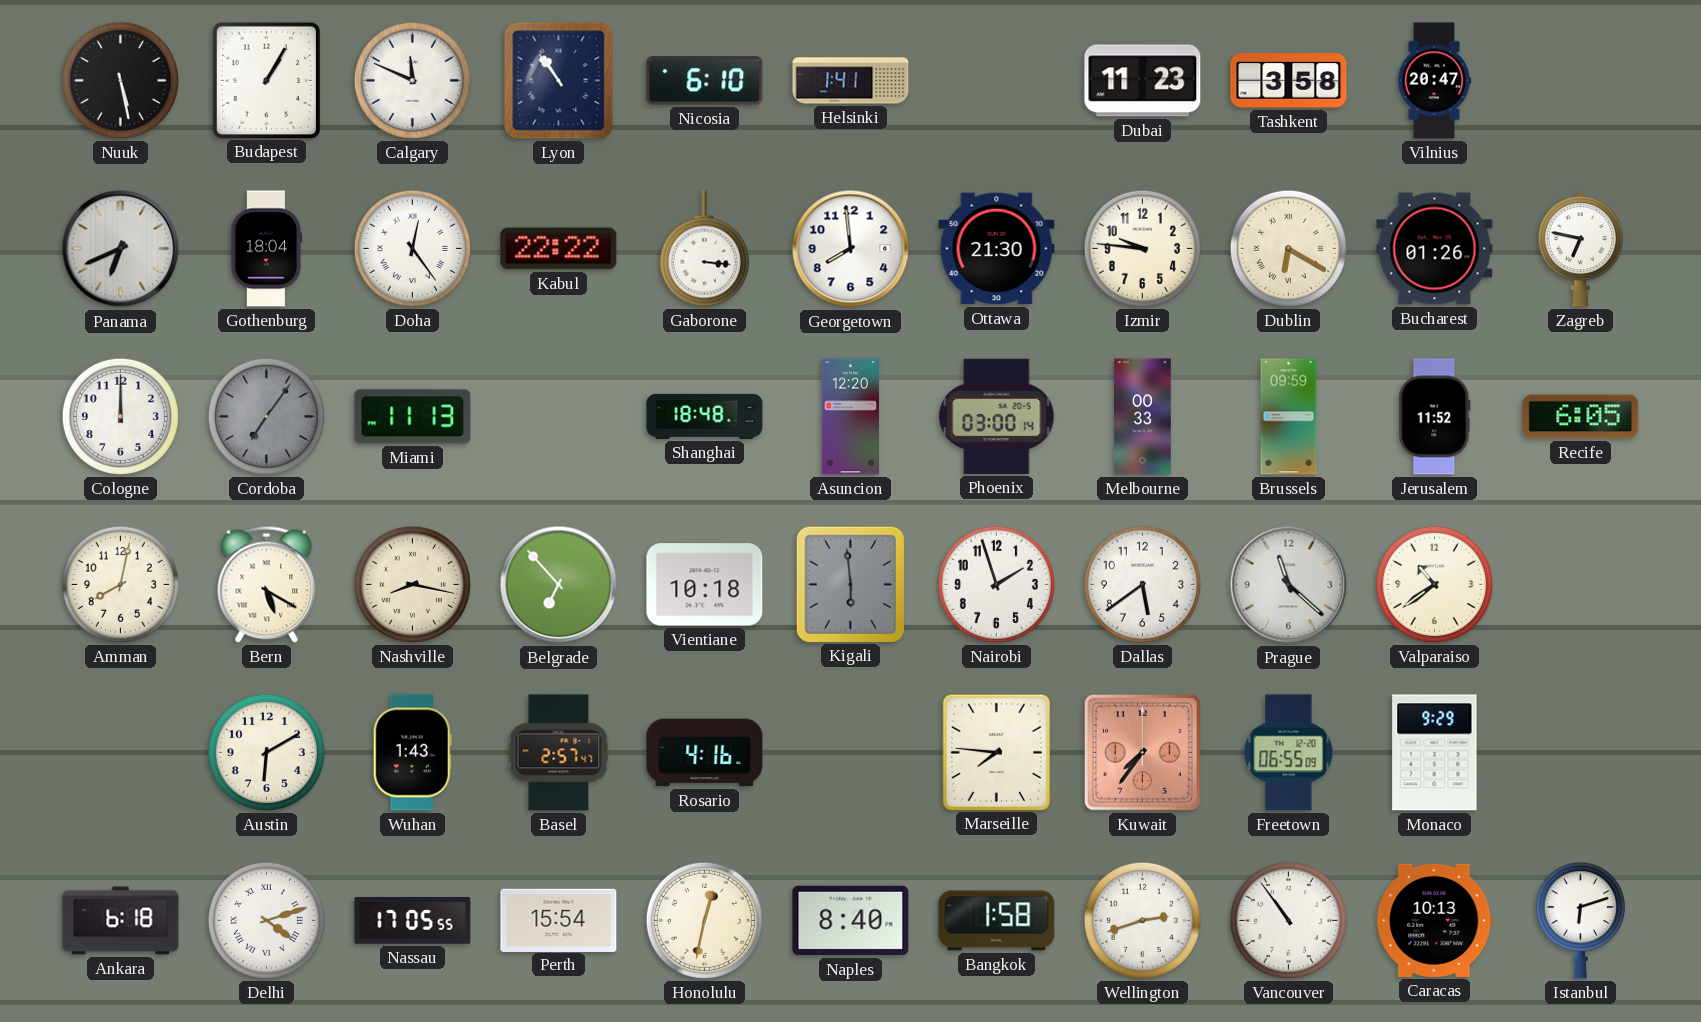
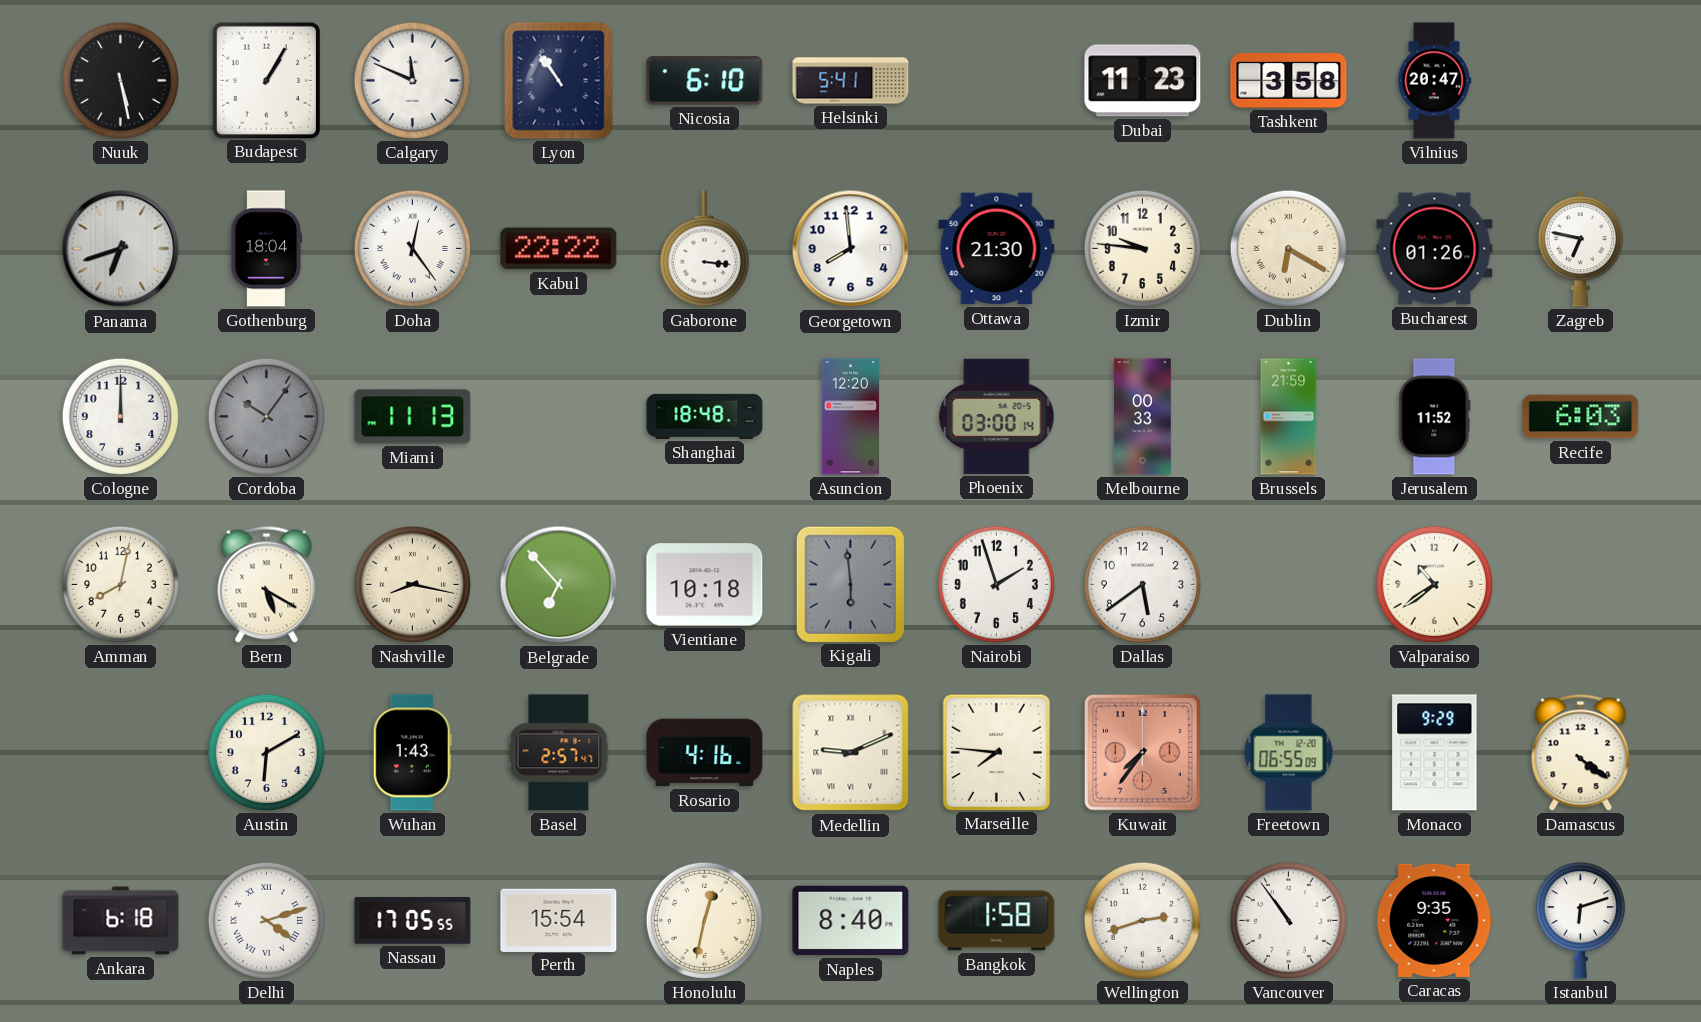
Helsinki: 1:41 -> 5:41
Panama: 6:41 -> 6:42
Cordoba: 7:06 -> 10:06
Brussels: 09:59 -> 21:59
Recife: 6:05 -> 6:03
Prague: 11:22 -> none
Medellin: none -> 9:11
Damascus: none -> 4:21
Caracas: 10:13 -> 9:35
